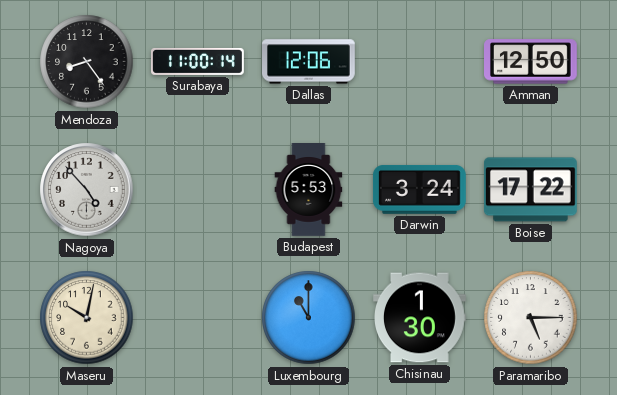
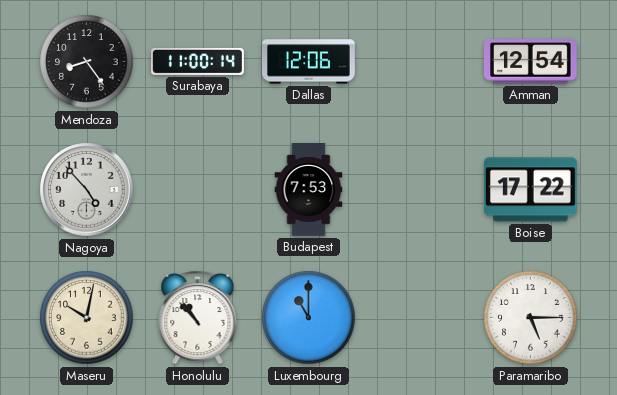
Amman: 12:50 -> 12:54
Budapest: 5:53 -> 7:53
Darwin: 3:24 -> none
Honolulu: none -> 10:53
Chisinau: 1:30 -> none
